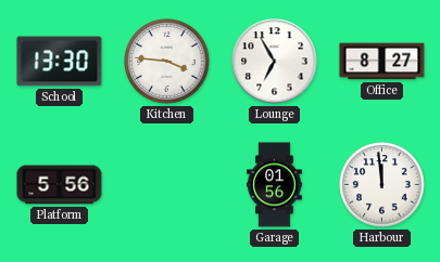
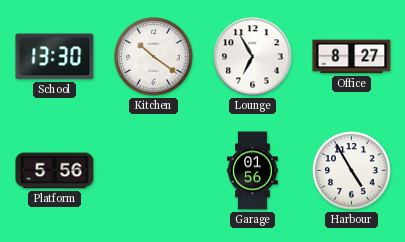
Kitchen: 3:46 -> 10:21
Harbour: 11:59 -> 4:55
